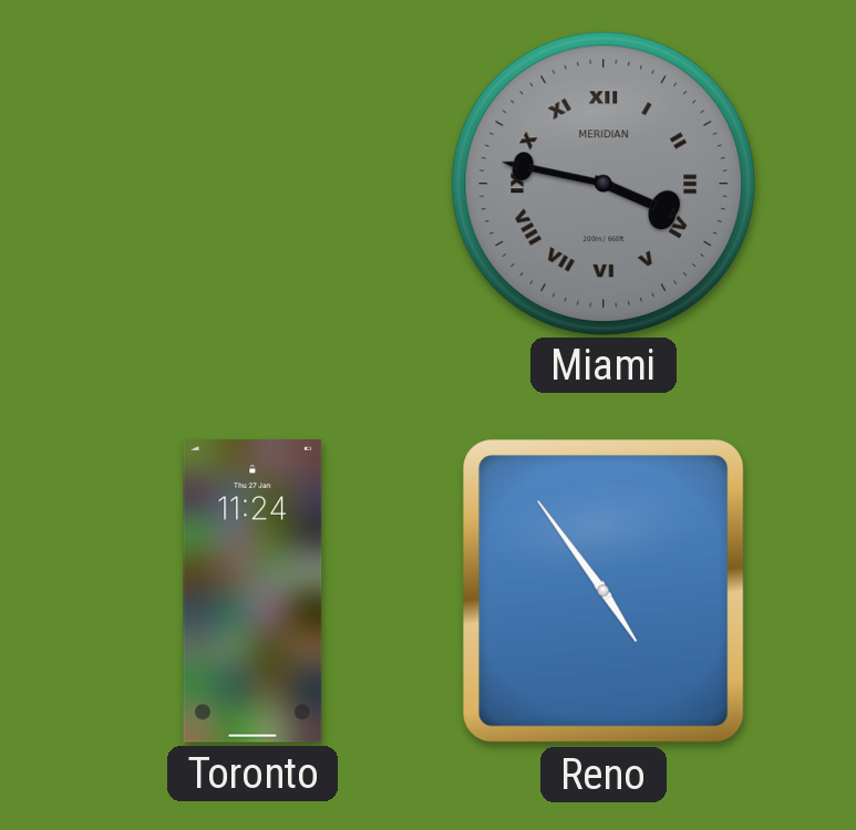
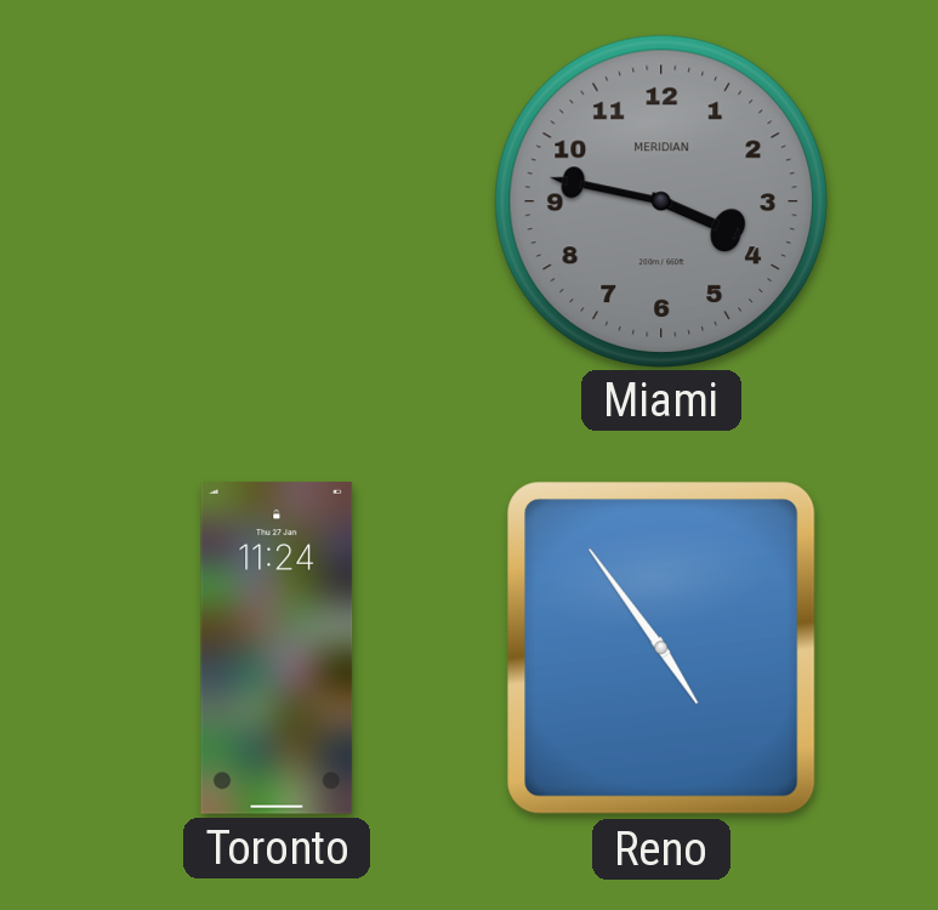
Miami numerals: Roman -> Arabic
